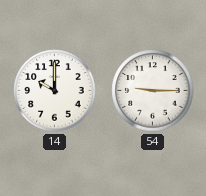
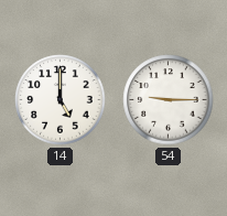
14: 10:00 -> 5:00
